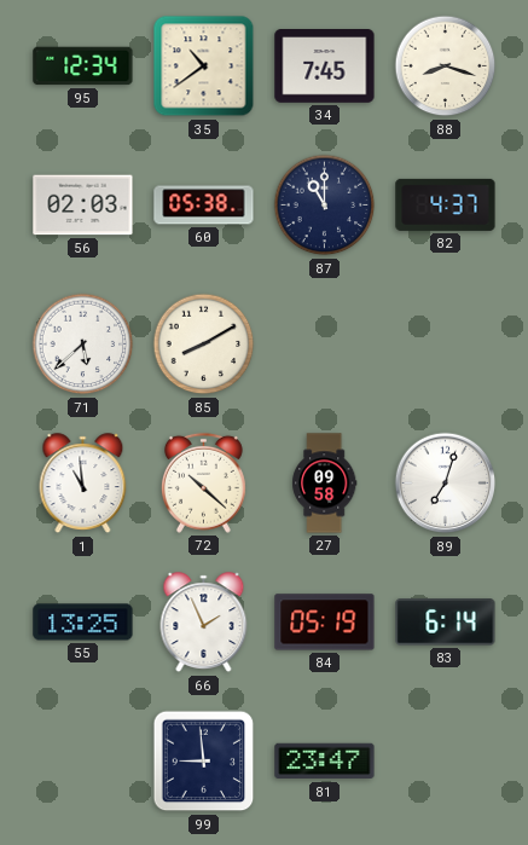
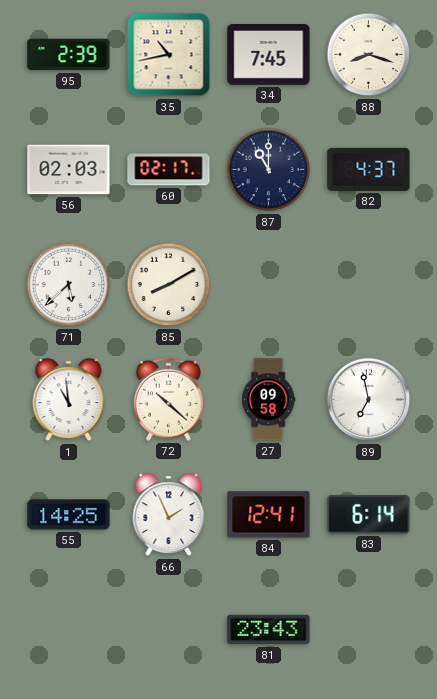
95: 12:34 -> 2:39
35: 10:39 -> 10:43
60: 05:38 -> 02:17
89: 7:03 -> 6:58
55: 13:25 -> 14:25
84: 05:19 -> 12:41
99: 8:59 -> none
81: 23:47 -> 23:43
